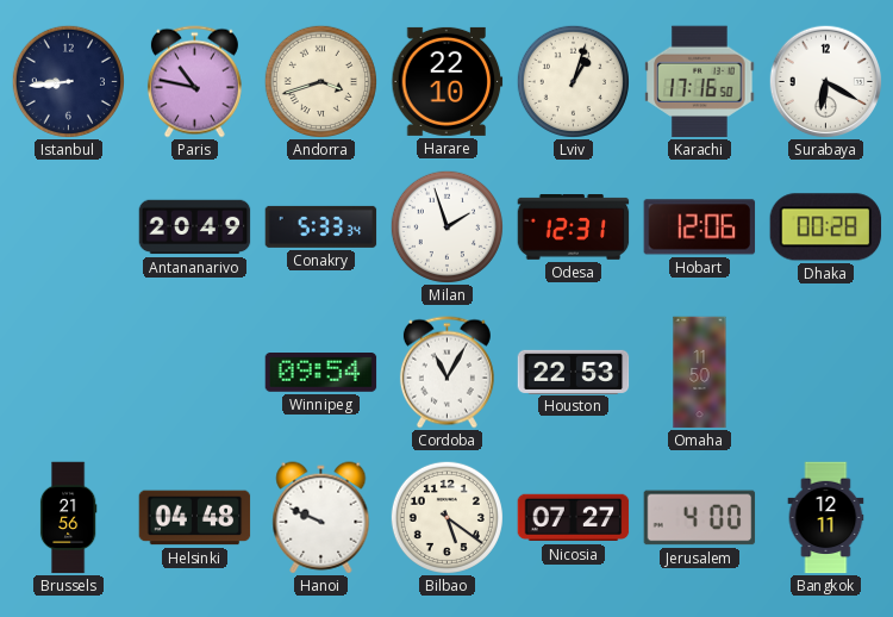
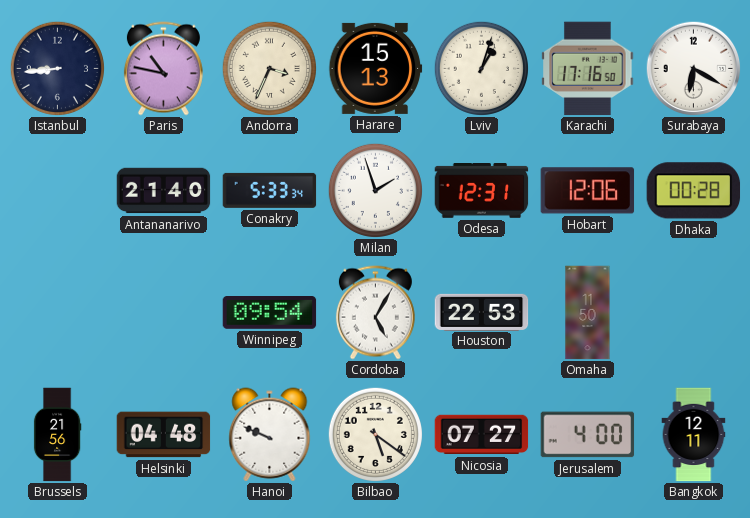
Andorra: 3:42 -> 3:34
Harare: 22:10 -> 15:13
Antananarivo: 20:49 -> 21:40
Cordoba: 11:05 -> 5:05
